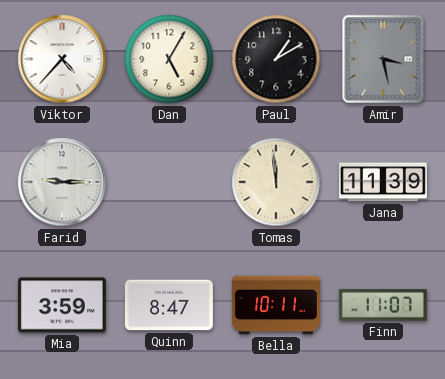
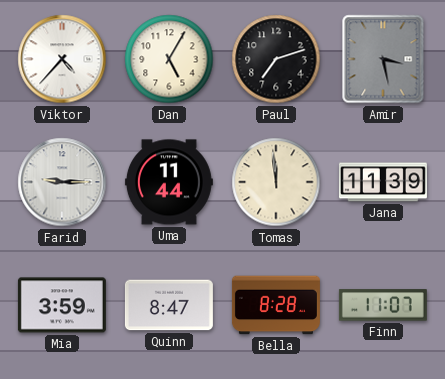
Paul: 1:10 -> 7:12
Uma: none -> 11:44
Bella: 10:11 -> 8:28
